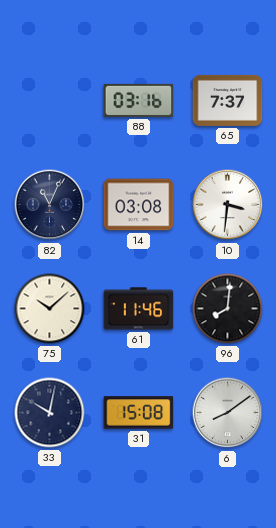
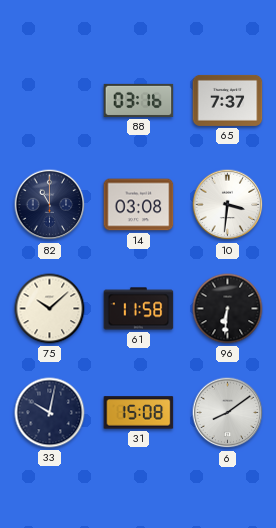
82: 11:04 -> 11:00
61: 11:46 -> 11:58
96: 8:01 -> 6:31
